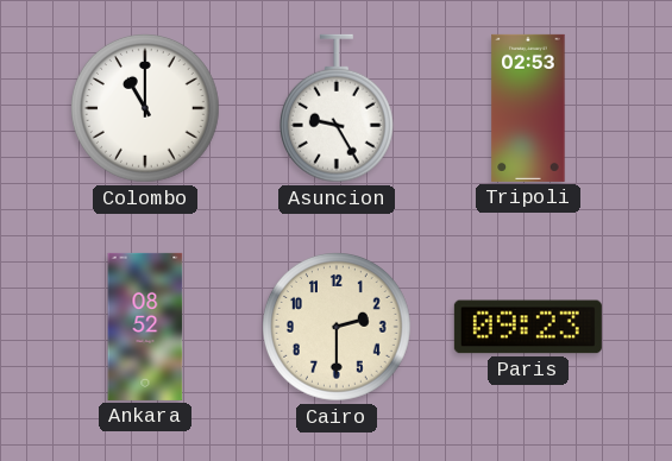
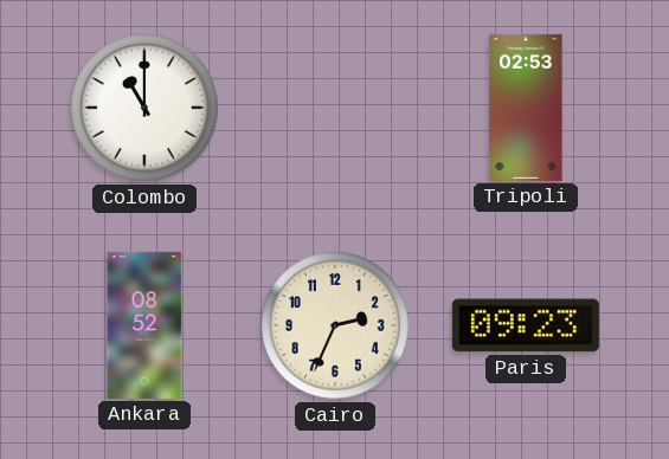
Asuncion: 9:25 -> none
Cairo: 2:30 -> 2:34
